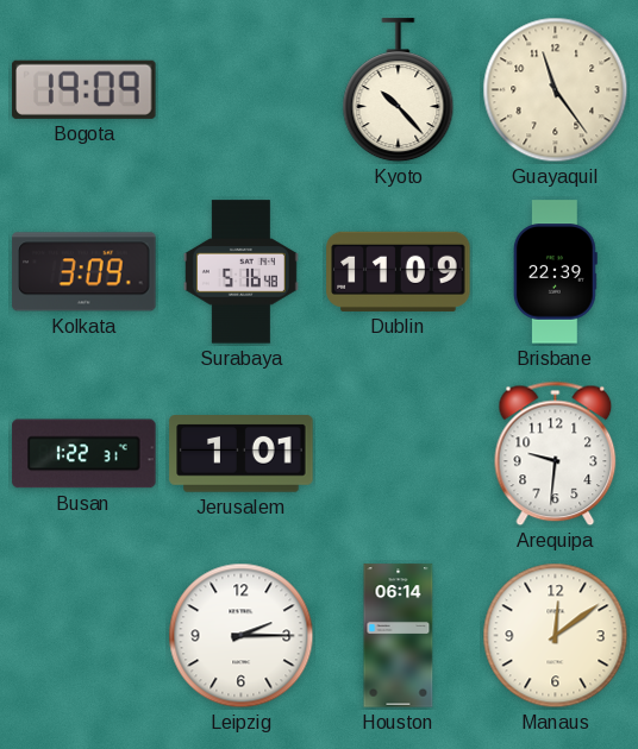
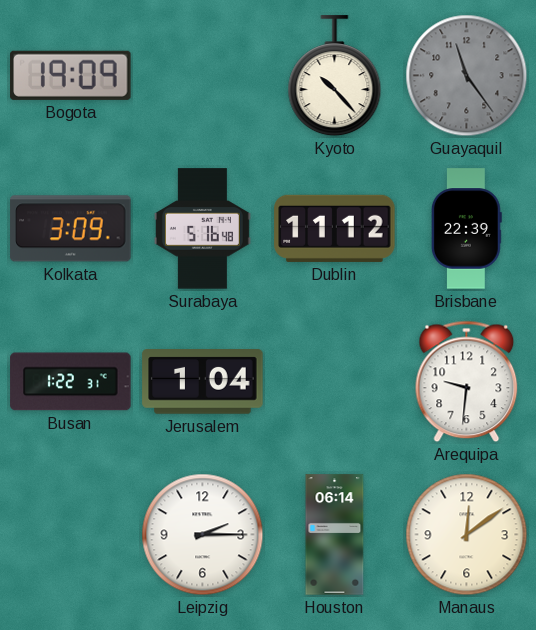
Guayaquil dial: cream -> grey
Dublin: 11:09 -> 11:12
Jerusalem: 1:01 -> 1:04
